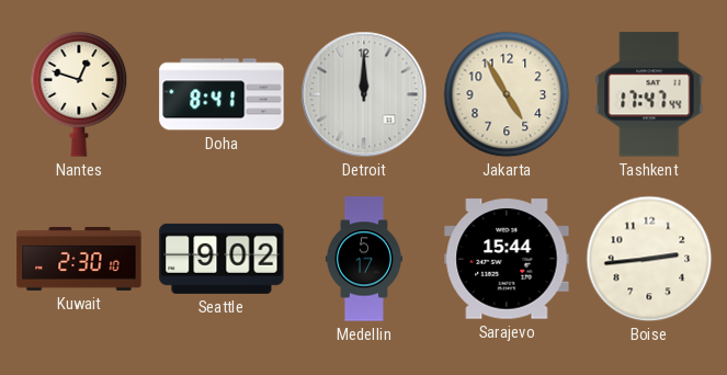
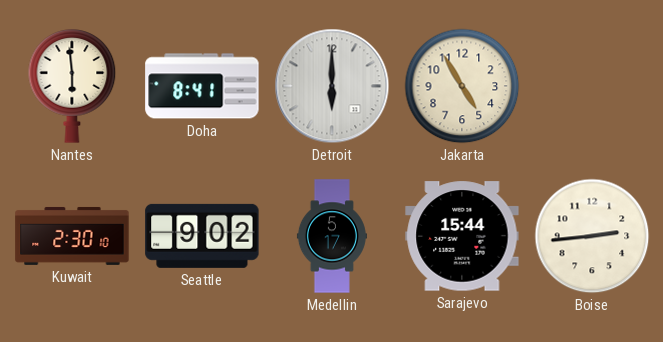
Nantes: 12:48 -> 5:59
Detroit: 12:00 -> 6:00
Tashkent: 17:47 -> none
